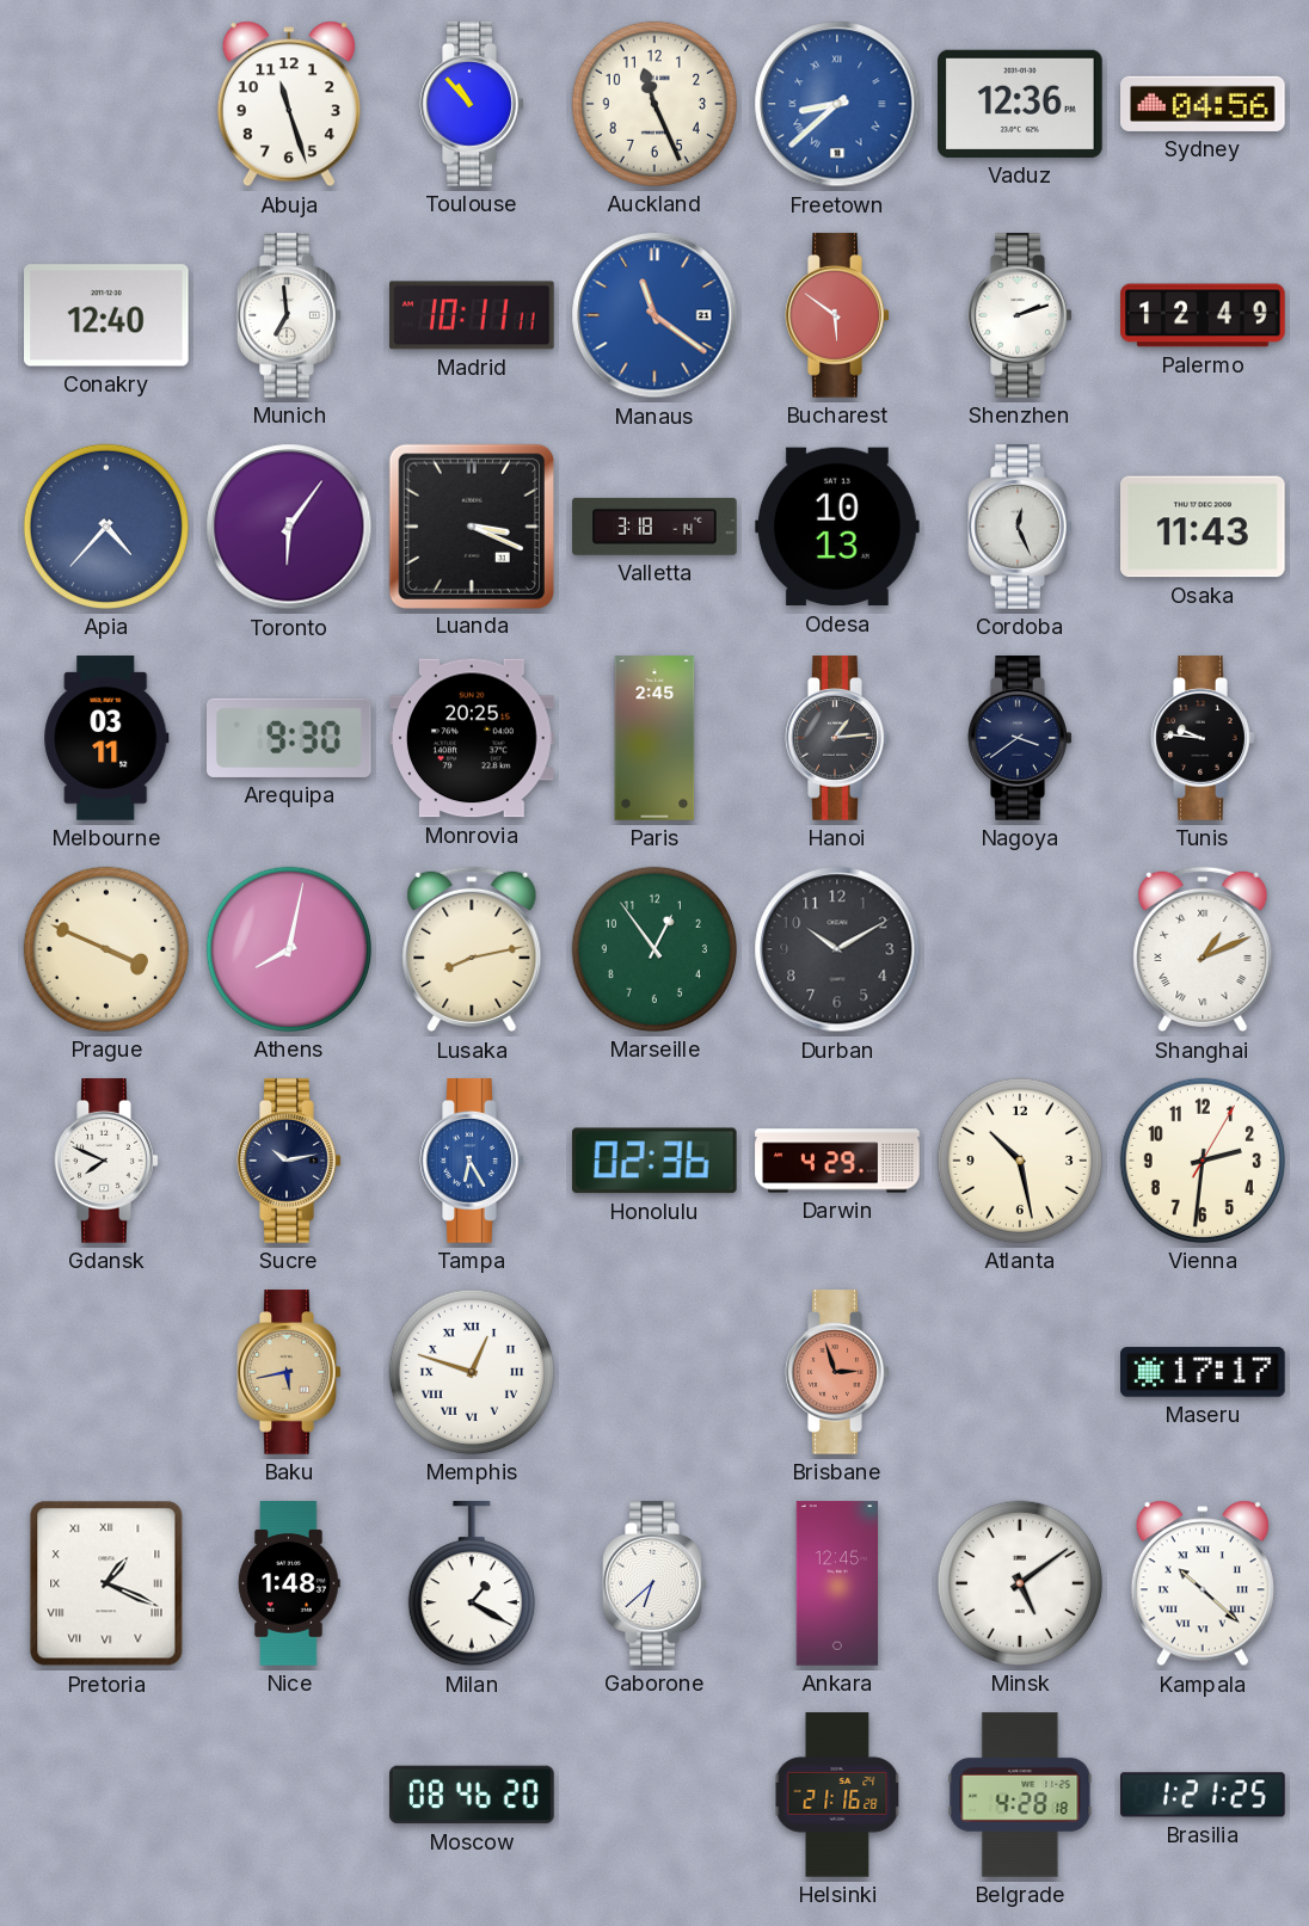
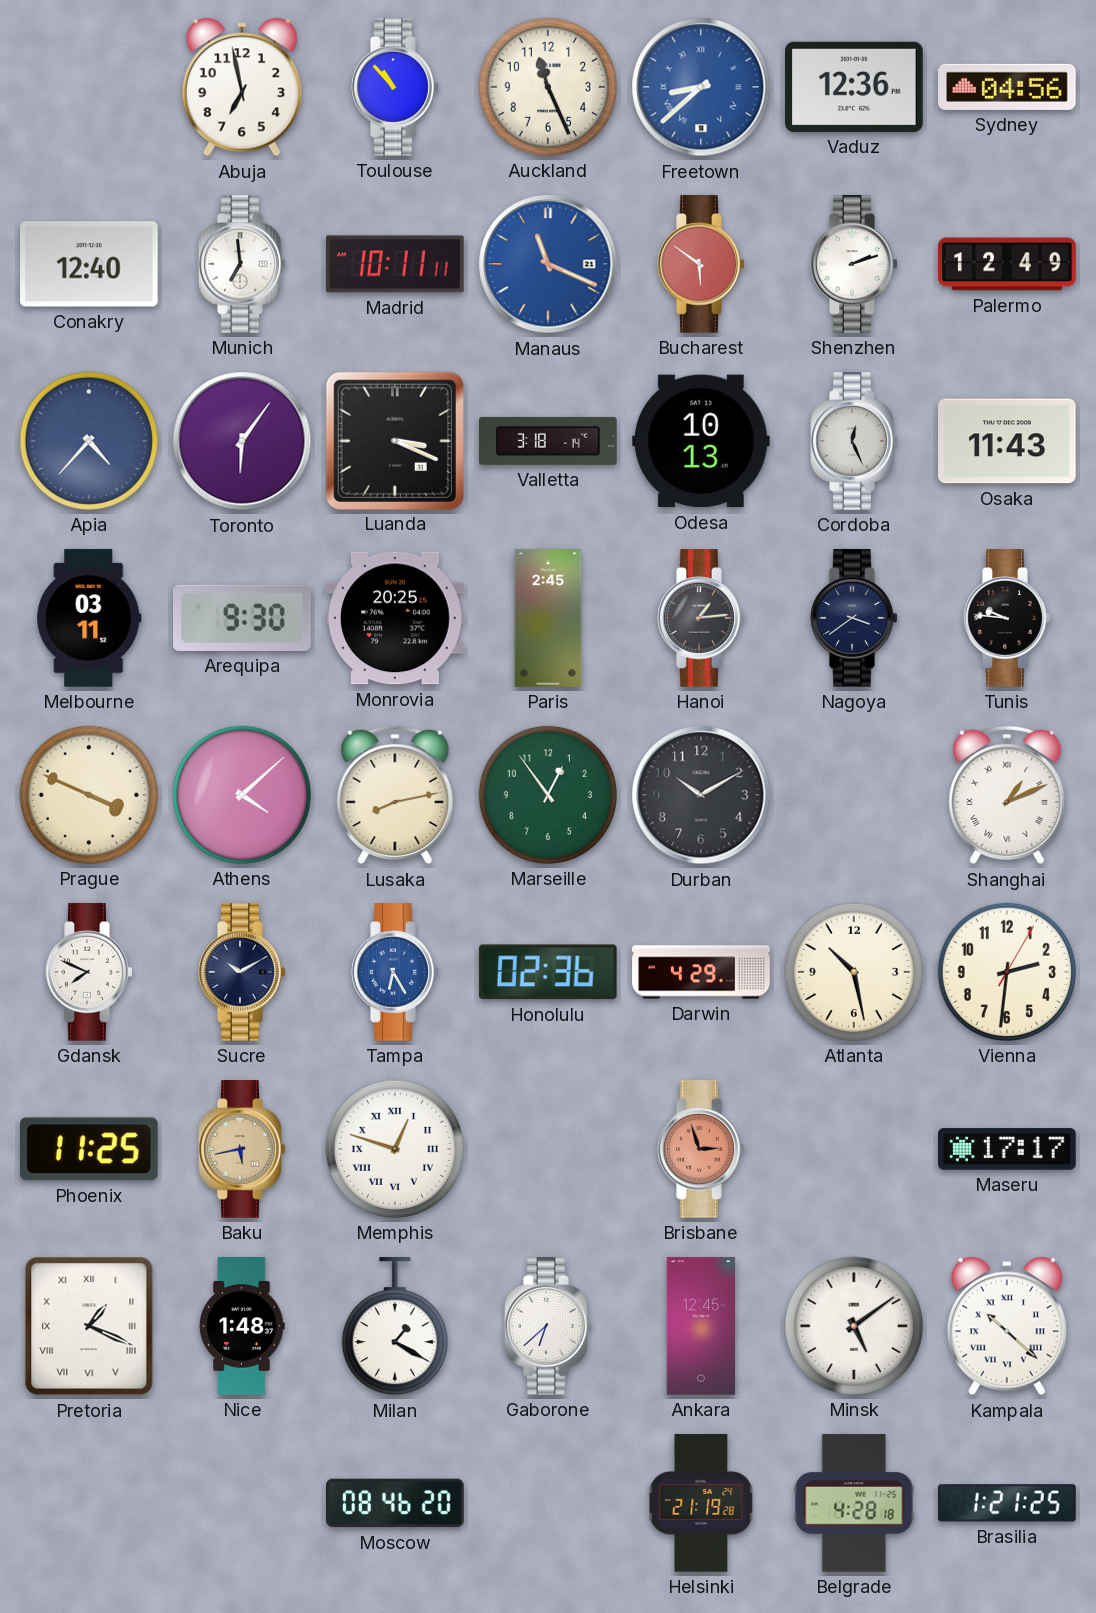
Abuja: 11:27 -> 6:58
Manaus: 11:21 -> 11:19
Athens: 8:02 -> 4:08
Sucre: 10:13 -> 10:10
Phoenix: none -> 11:25
Helsinki: 21:16 -> 21:19
